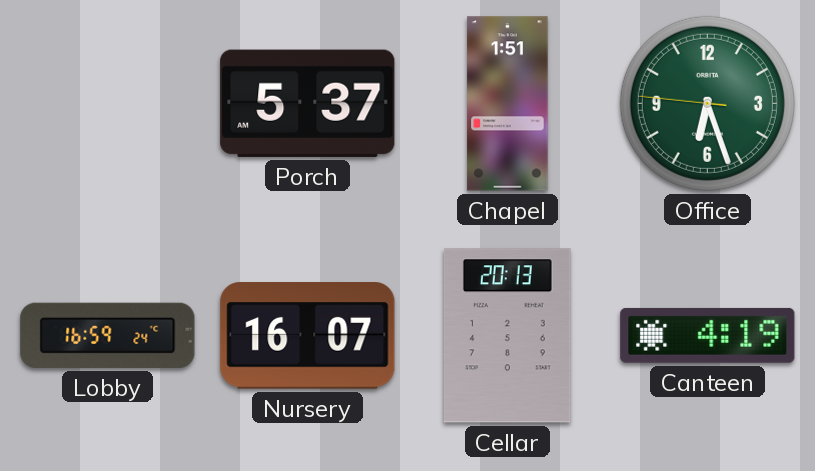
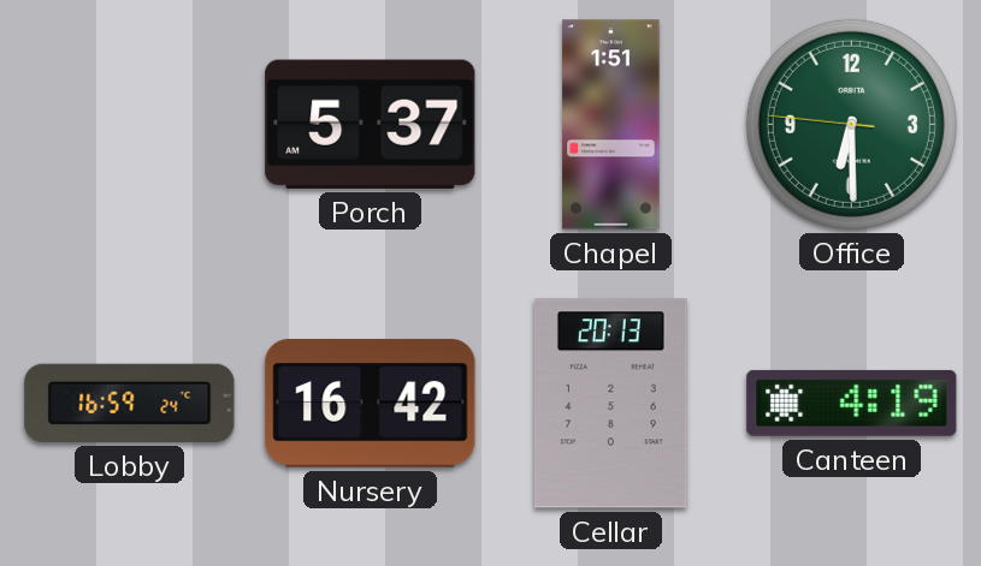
Office: 6:26 -> 6:29
Nursery: 16:07 -> 16:42
